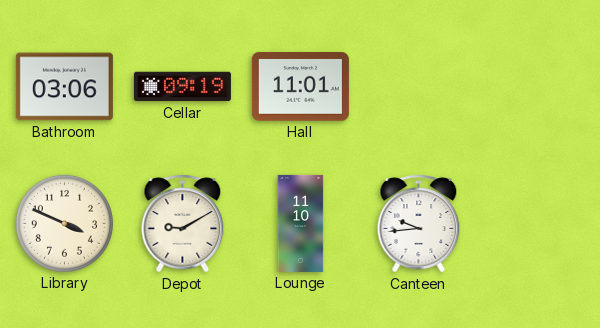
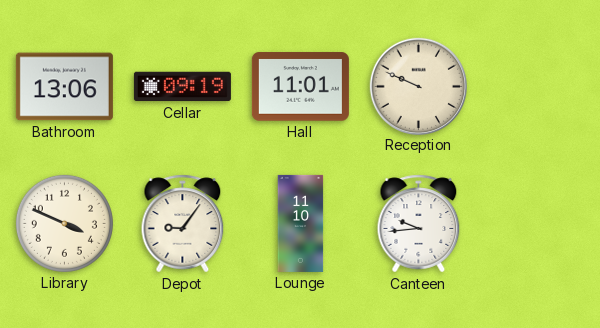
Bathroom: 03:06 -> 13:06
Reception: none -> 9:49
Depot: 9:10 -> 9:06
